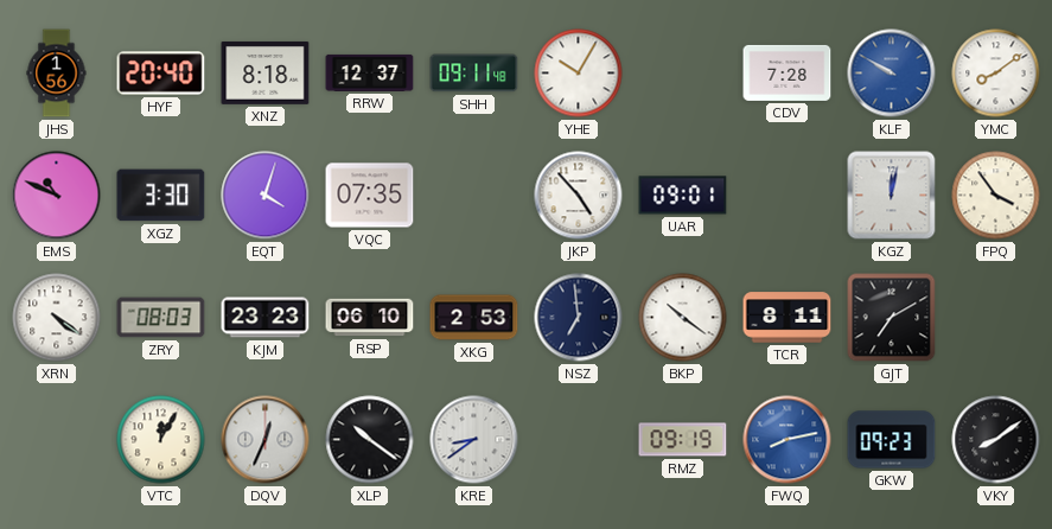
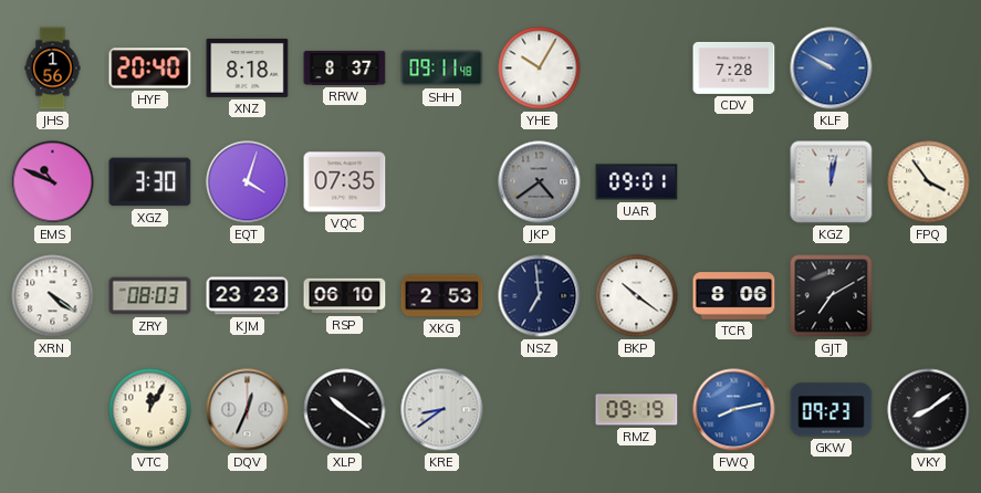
RRW: 12:37 -> 8:37
YMC: 8:09 -> none
JKP: 4:53 -> 4:39
JKP dial: white -> grey
TCR: 8:11 -> 8:06
